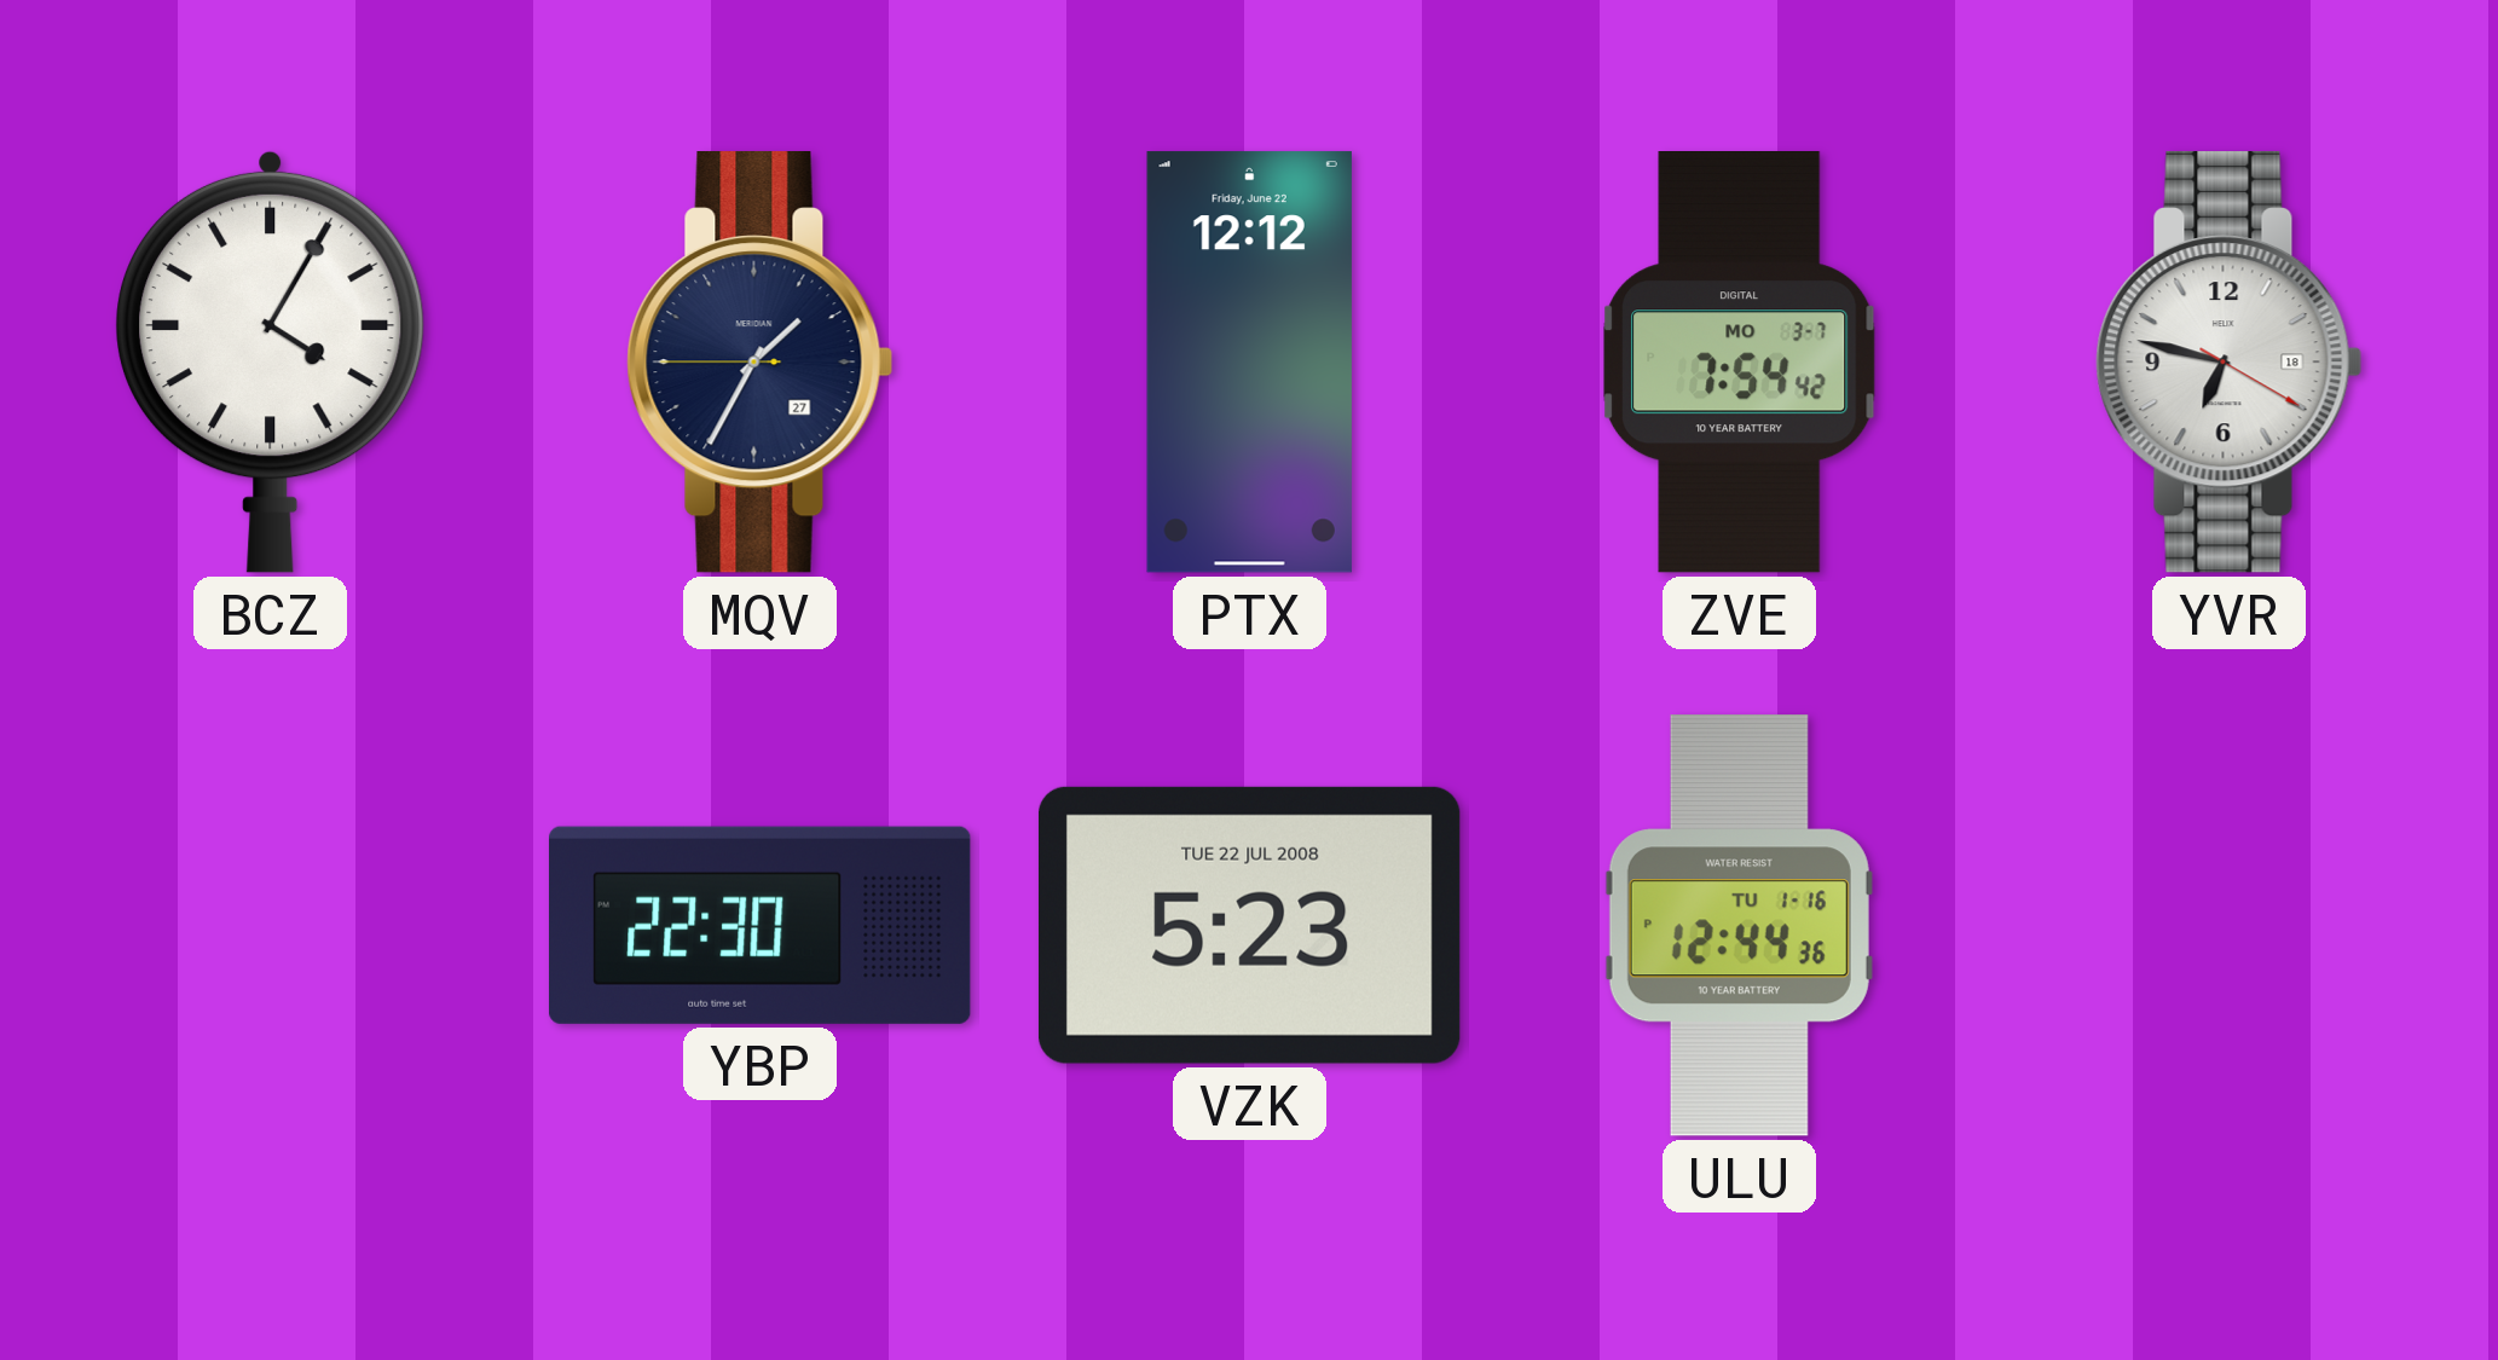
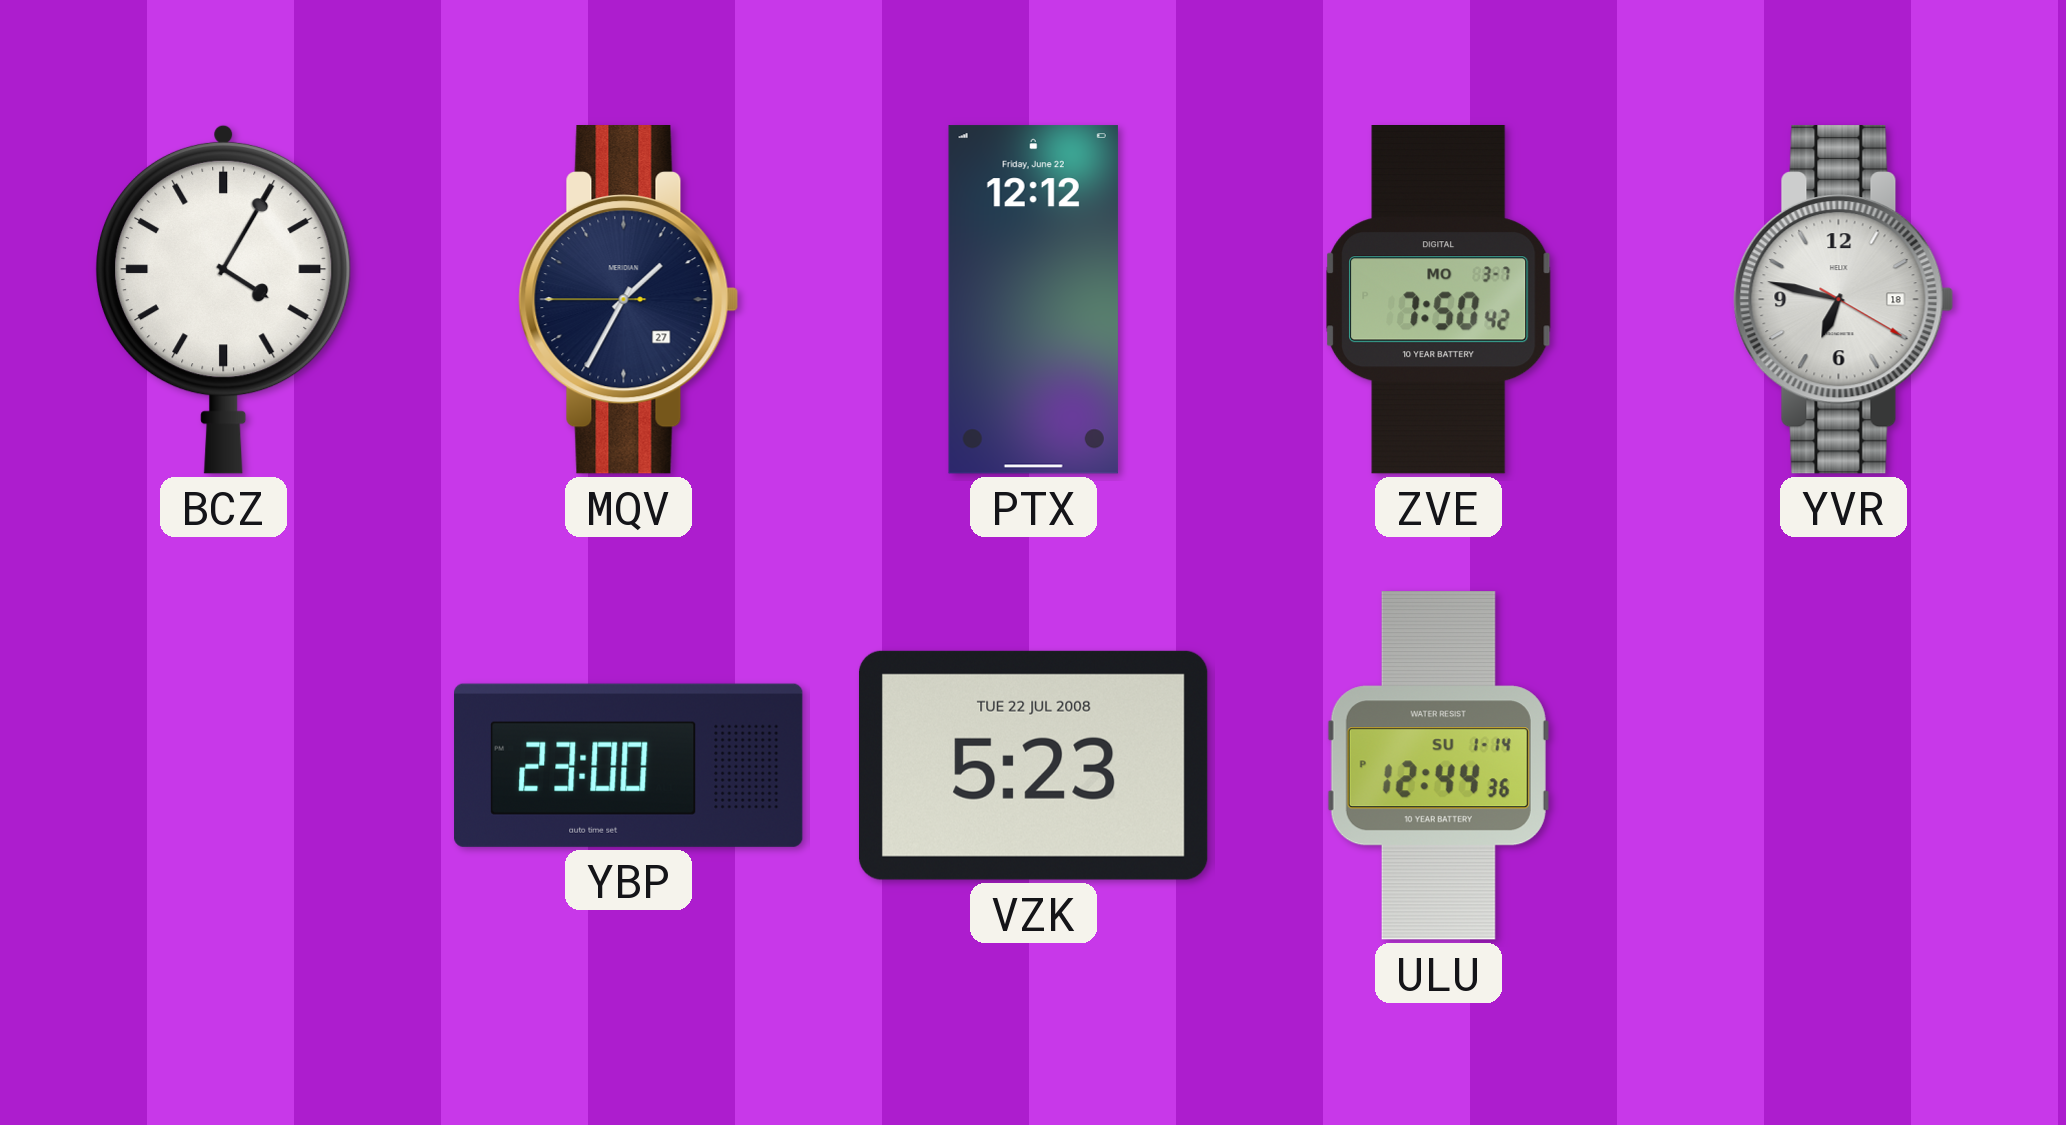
ZVE: 7:54 -> 7:50
YBP: 22:30 -> 23:00
ULU date: TU 1-16 -> SU 1-14
